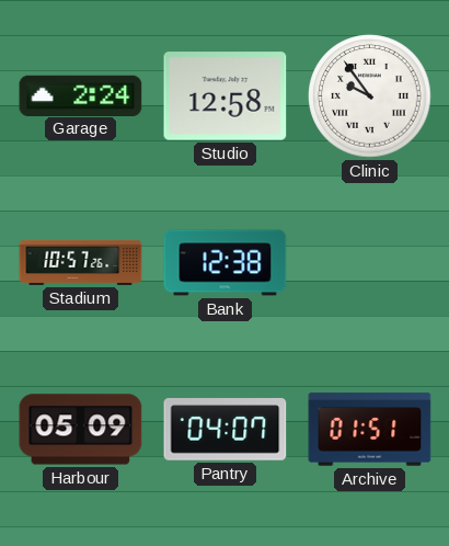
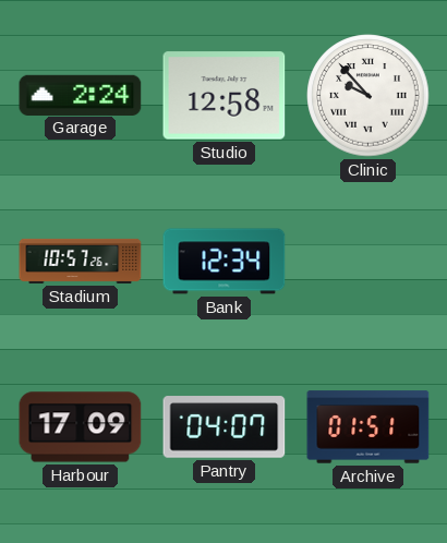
Clinic: 9:54 -> 9:53
Bank: 12:38 -> 12:34
Harbour: 05:09 -> 17:09
